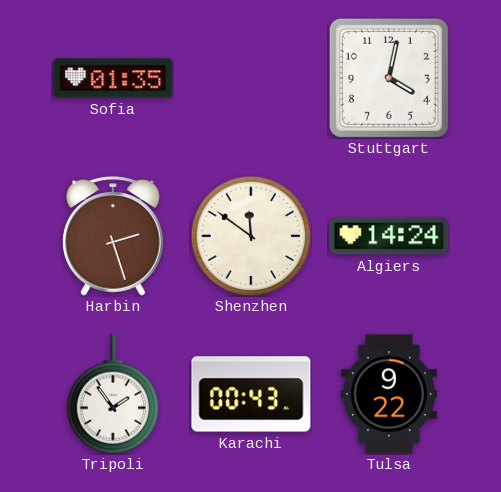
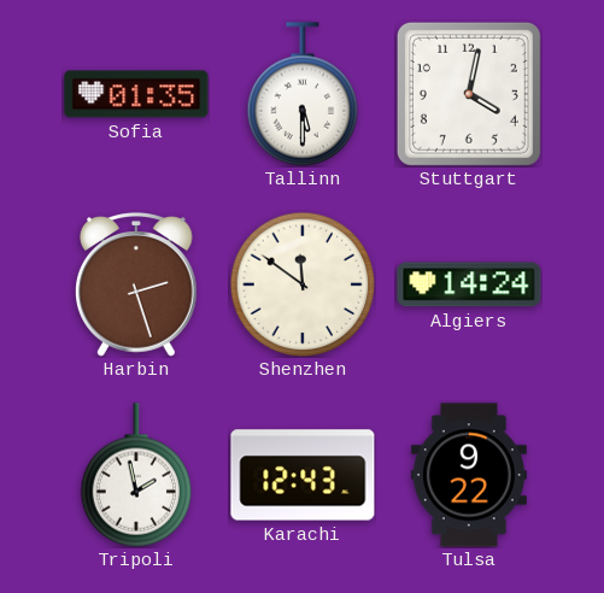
Tallinn: none -> 5:30
Tripoli: 1:54 -> 1:58
Karachi: 00:43 -> 12:43
